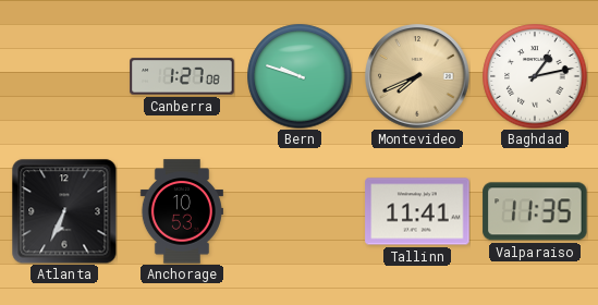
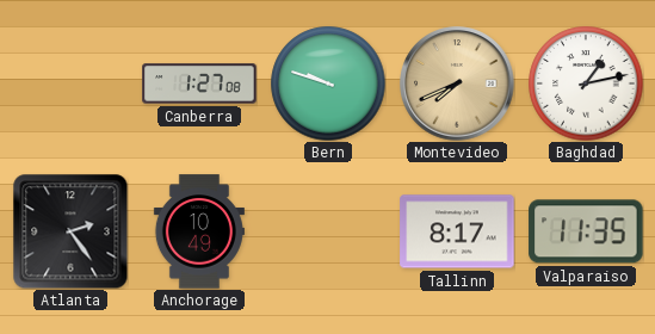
Atlanta: 6:34 -> 2:24
Anchorage: 10:53 -> 10:49
Tallinn: 11:41 -> 8:17
